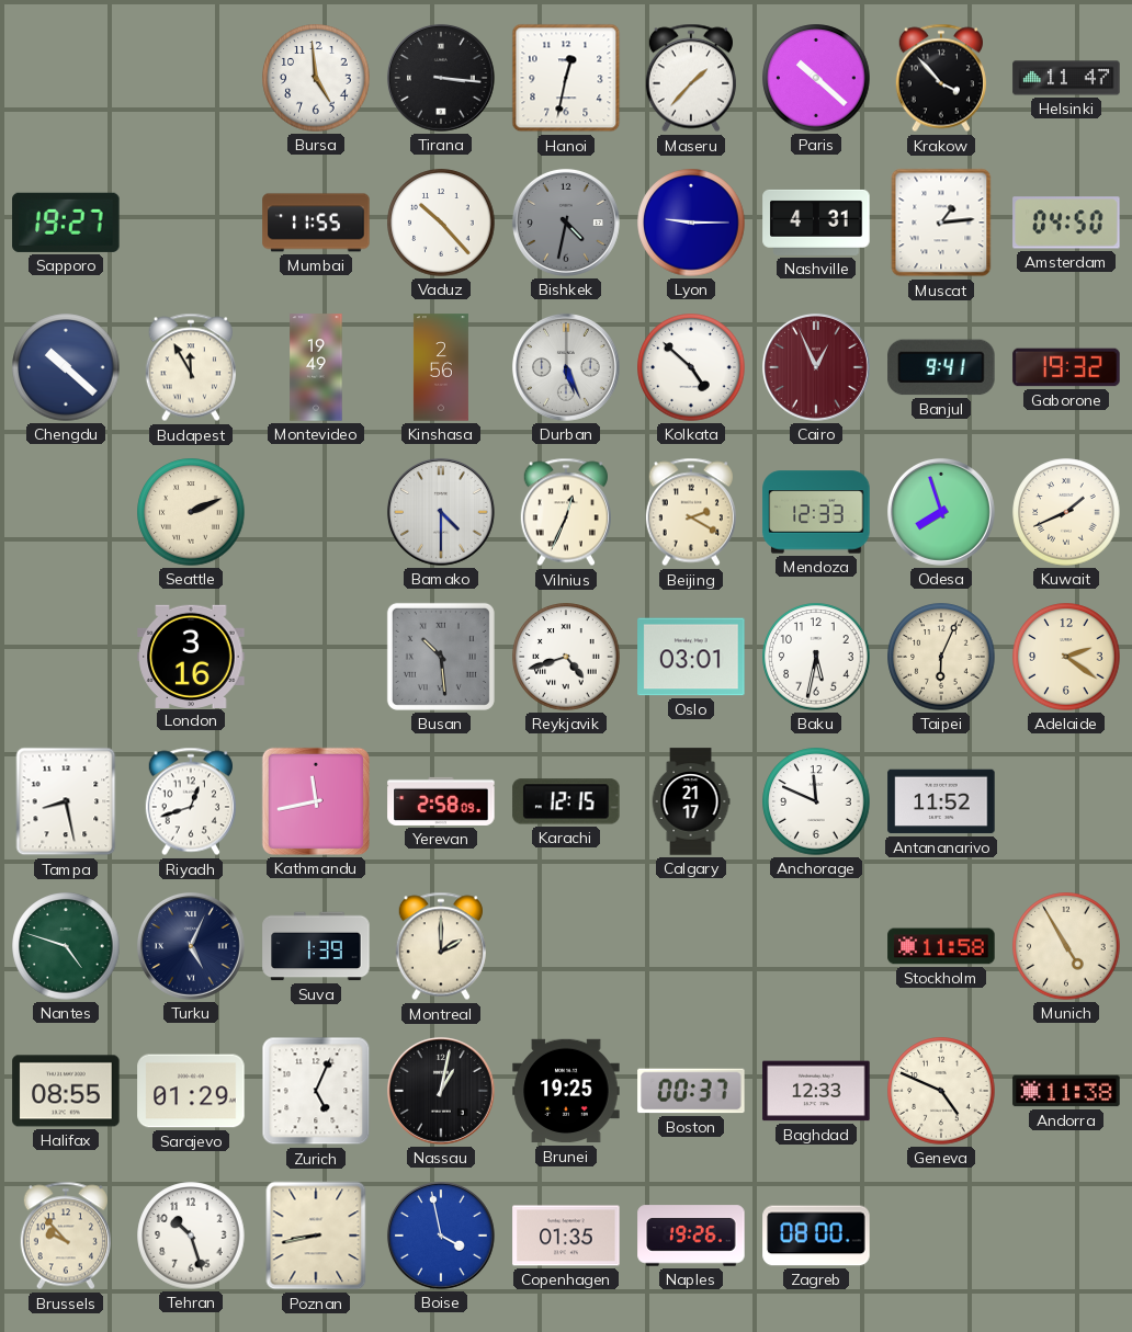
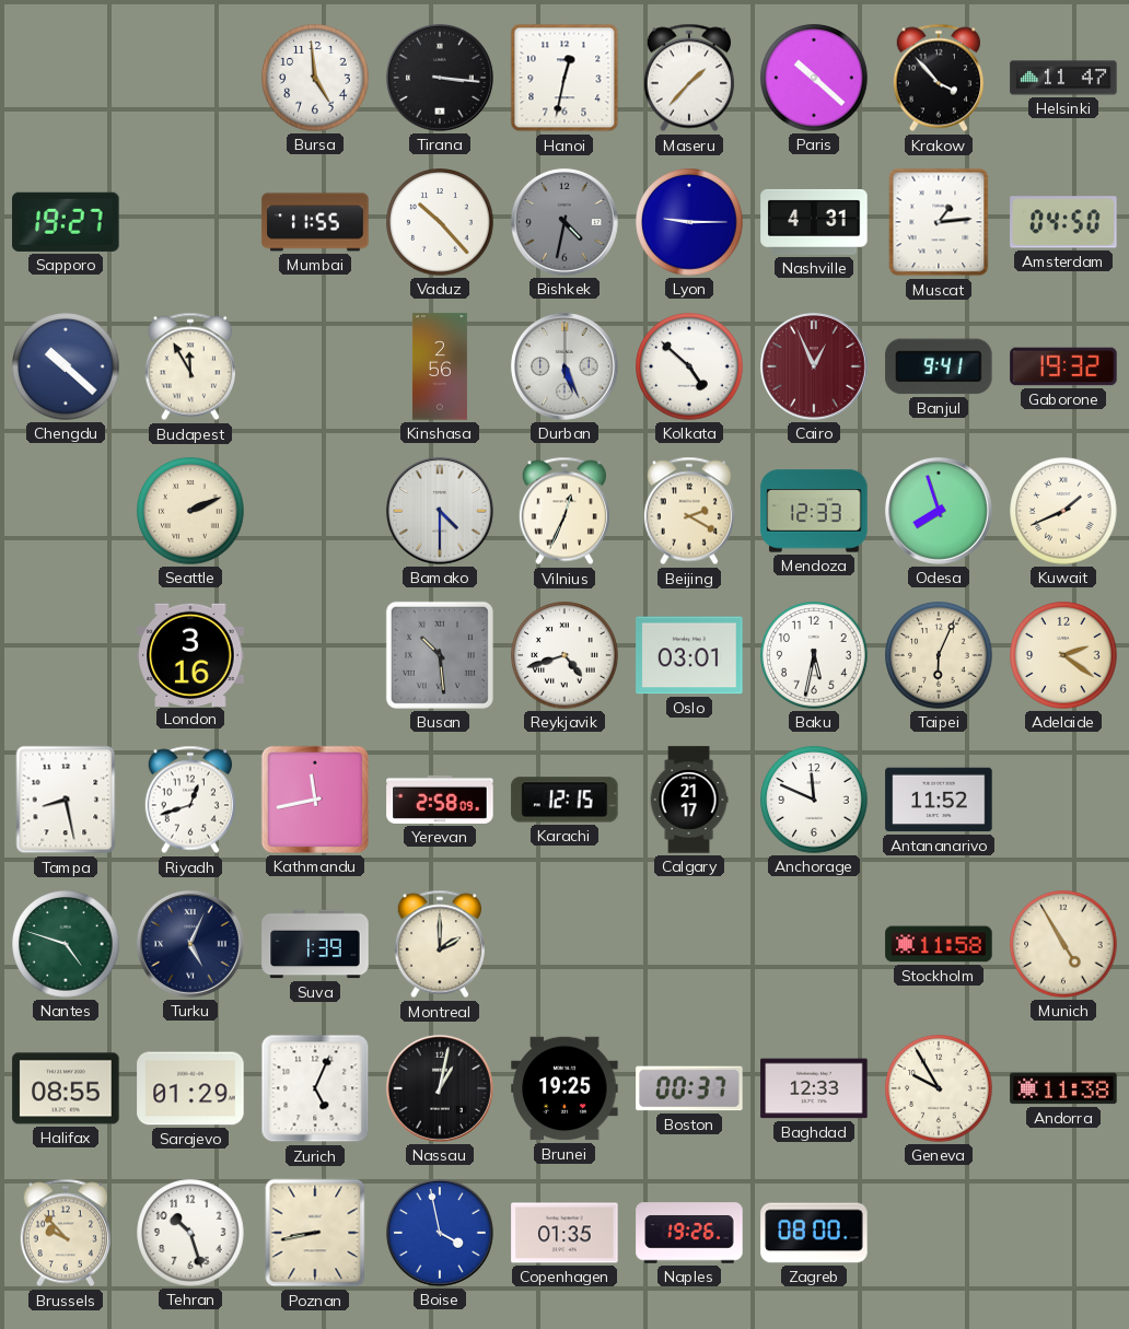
Montevideo: 19:49 -> none
Geneva: 4:49 -> 9:55
